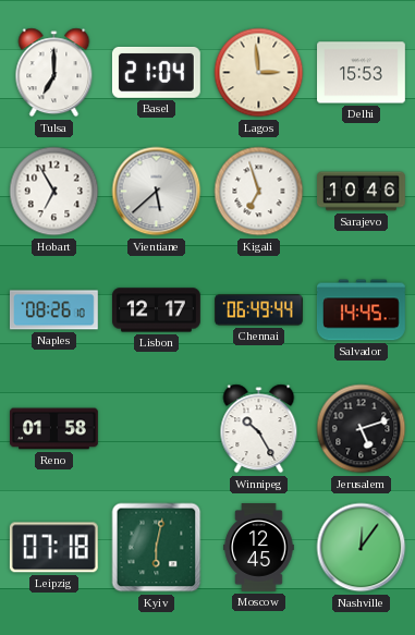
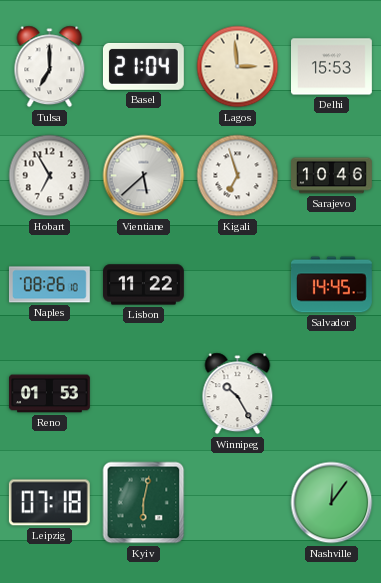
Lisbon: 12:17 -> 11:22
Chennai: 06:49 -> none
Reno: 01:58 -> 01:53
Jerusalem: 5:12 -> none
Moscow: 12:45 -> none
